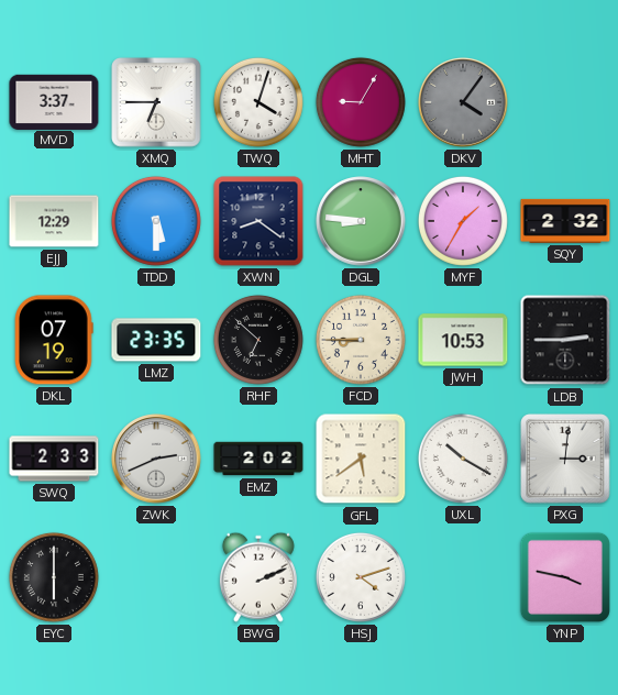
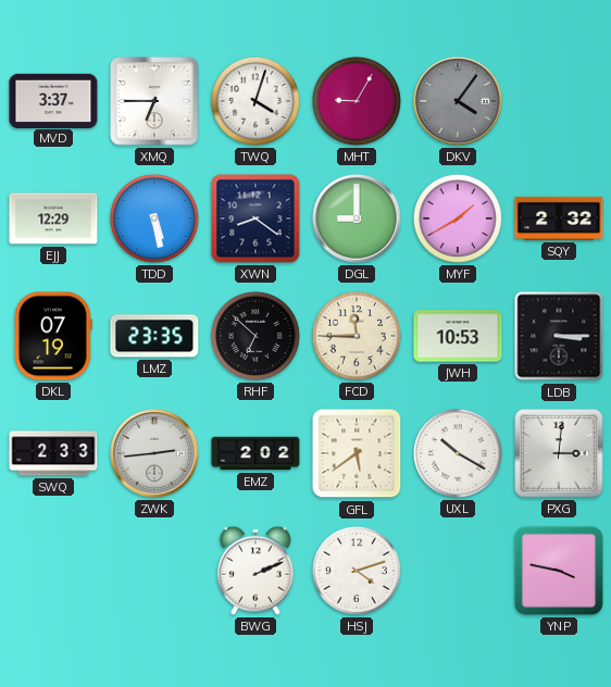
TDD: 5:30 -> 5:28
DGL: 8:46 -> 9:00
MYF: 1:35 -> 1:40
FCD: 8:45 -> 11:45
LDB: 2:45 -> 3:15
ZWK: 2:41 -> 2:44
EYC: 6:00 -> none
